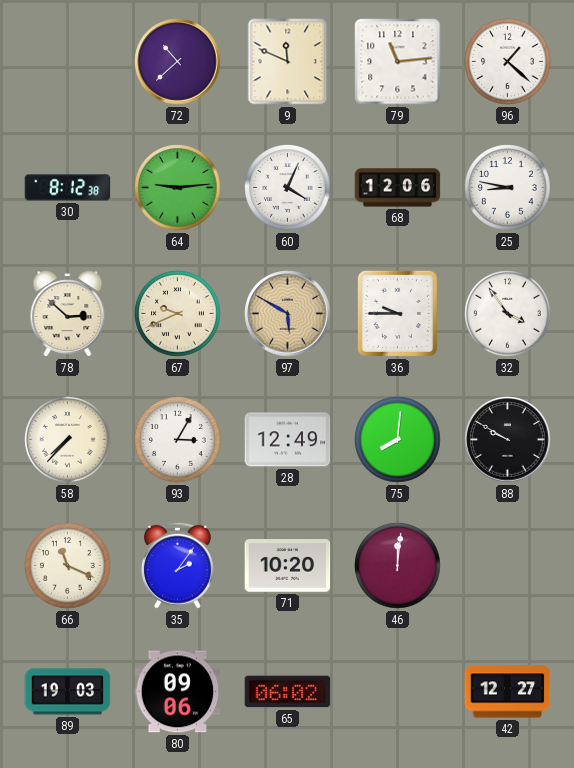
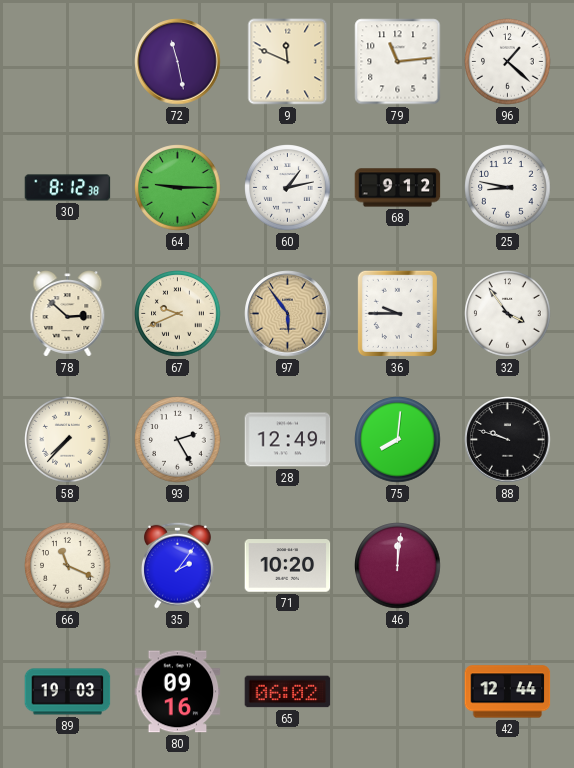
72: 10:38 -> 11:28
64: 9:14 -> 9:15
60: 4:04 -> 1:13
68: 12:06 -> 9:12
97: 5:50 -> 5:54
93: 3:05 -> 2:25
88: 9:50 -> 9:48
80: 09:06 -> 09:16
42: 12:27 -> 12:44
